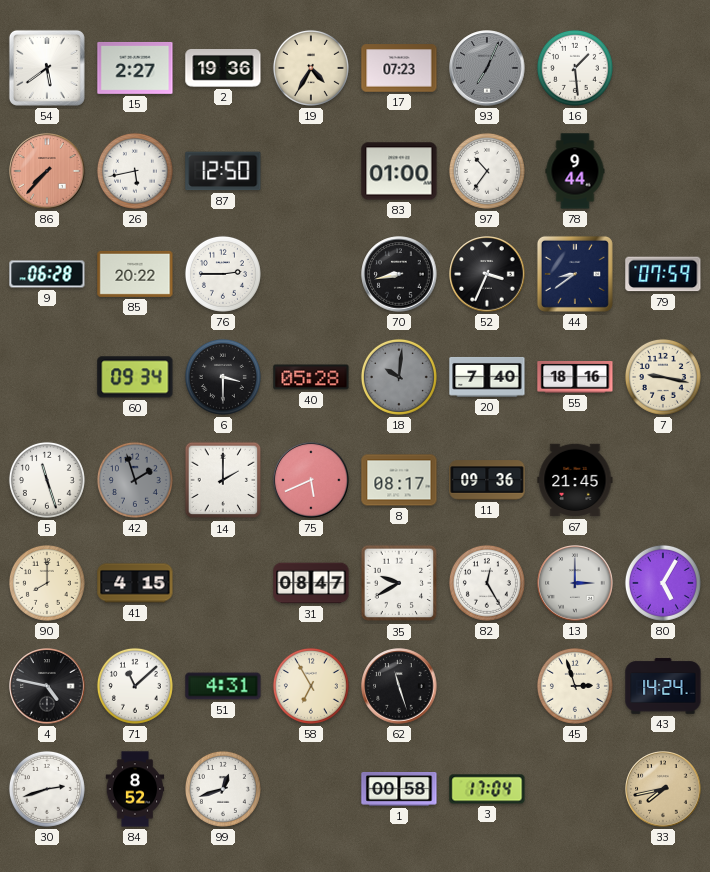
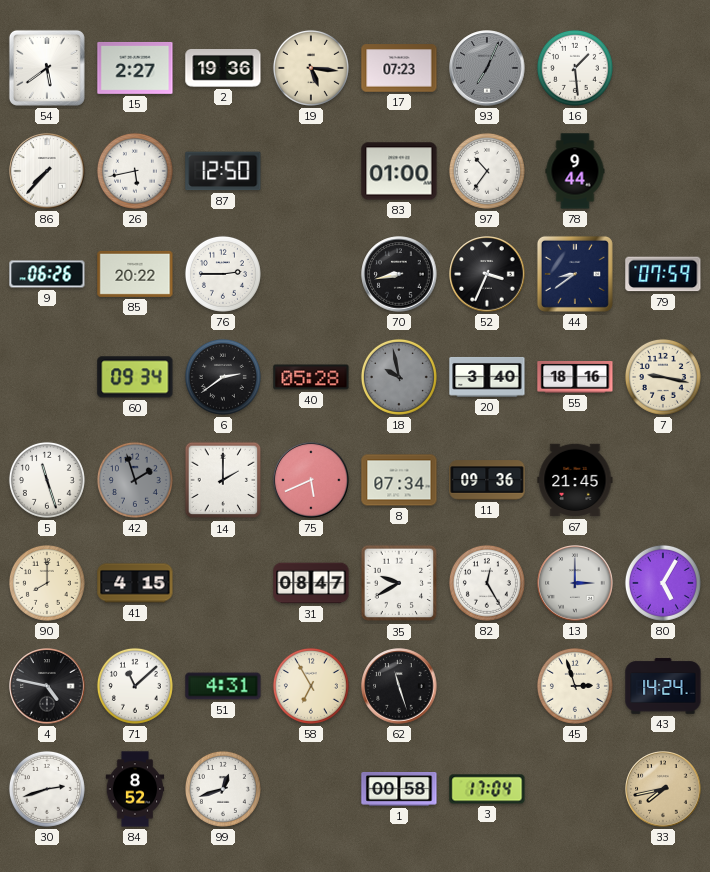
19: 4:35 -> 5:16
86 dial: salmon -> white
9: 06:28 -> 06:26
6: 3:30 -> 2:39
18: 10:01 -> 9:58
20: 7:40 -> 3:40
8: 08:17 -> 07:34
